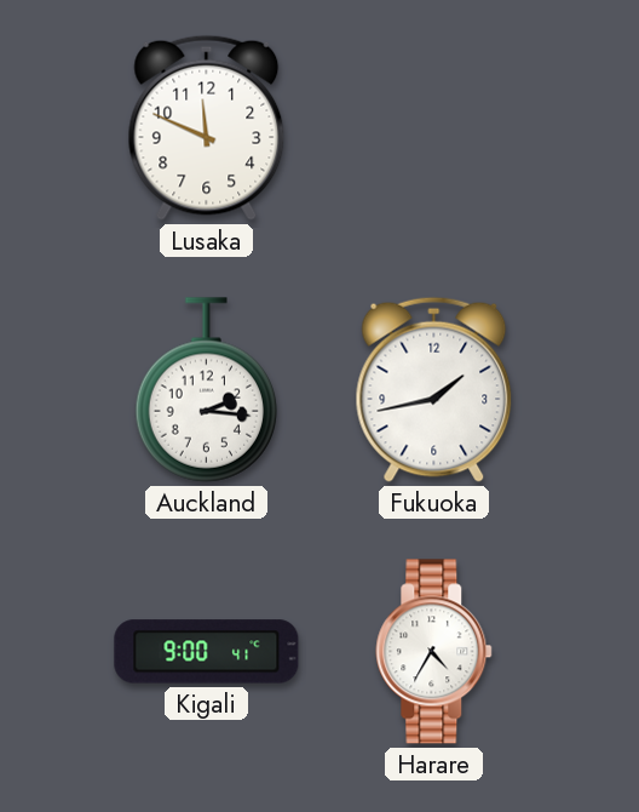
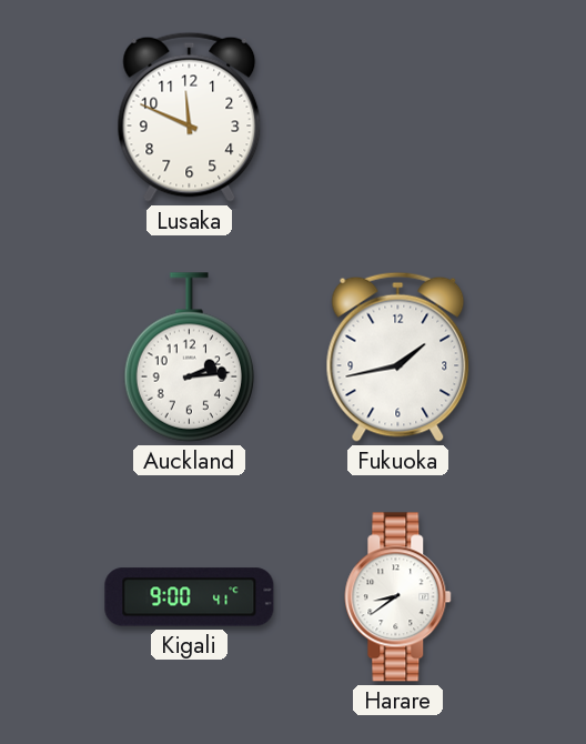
Auckland: 2:16 -> 2:14
Harare: 4:35 -> 8:39
